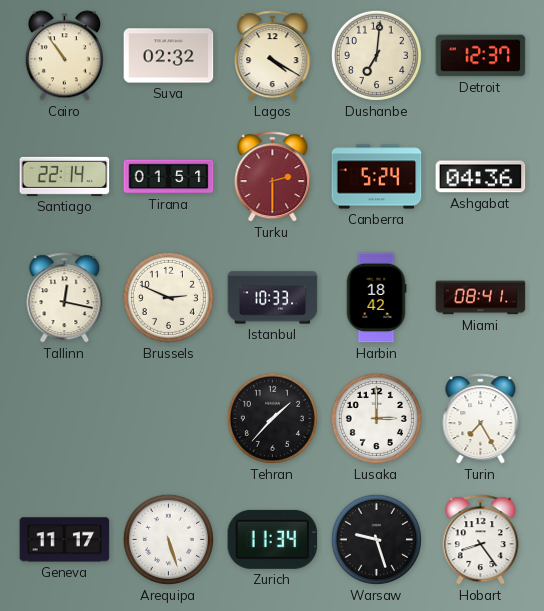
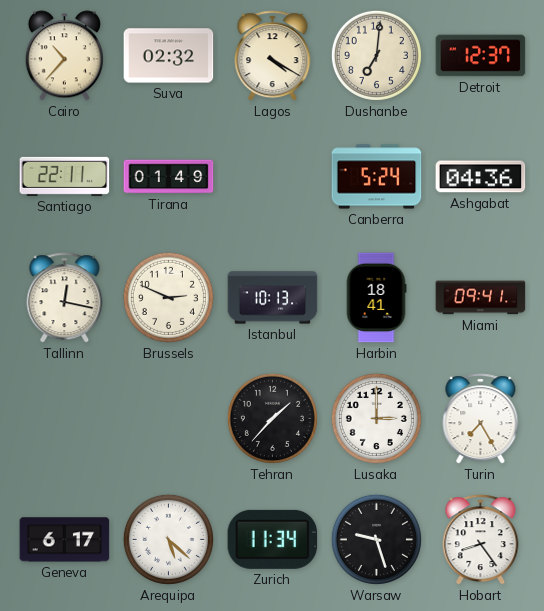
Cairo: 10:54 -> 10:37
Santiago: 22:14 -> 22:11
Tirana: 01:51 -> 01:49
Turku: 2:30 -> none
Istanbul: 10:33 -> 10:13
Harbin: 18:42 -> 18:41
Miami: 08:41 -> 09:41
Geneva: 11:17 -> 6:17
Arequipa: 5:27 -> 5:22
